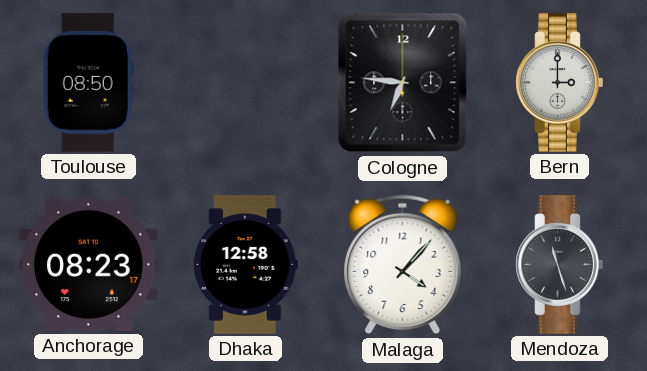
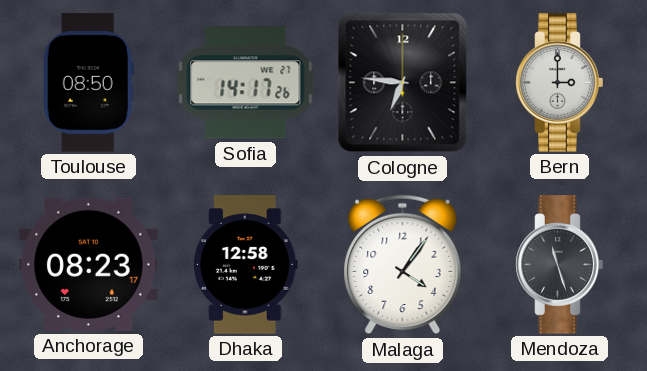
Sofia: none -> 14:17
Malaga: 4:07 -> 4:06
